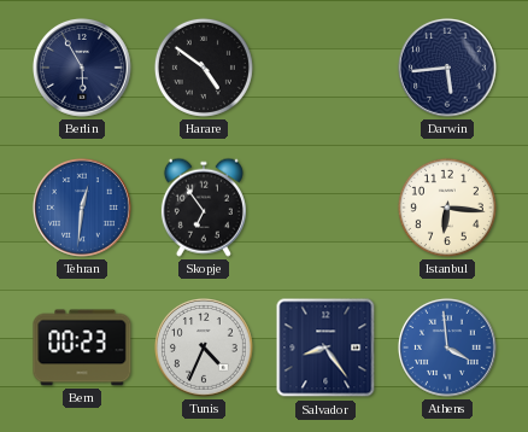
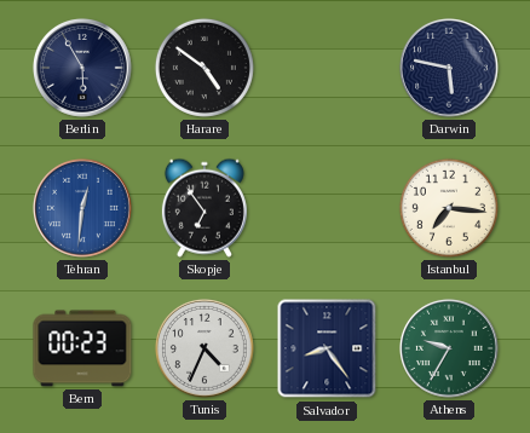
Darwin: 5:44 -> 5:47
Istanbul: 6:16 -> 7:16
Athens: 3:59 -> 9:35
Athens dial: blue -> green
